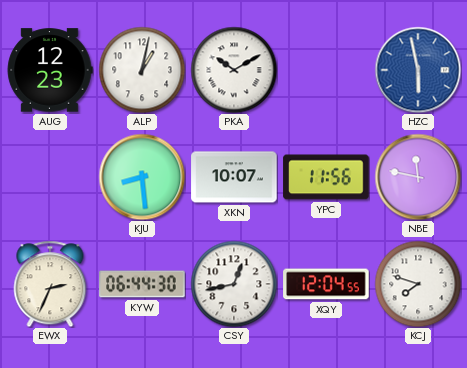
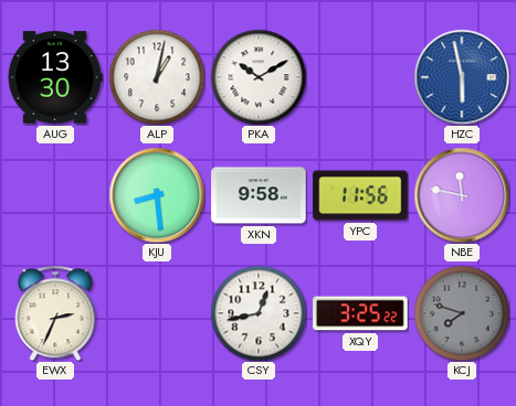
AUG: 12:23 -> 13:30
XKN: 10:07 -> 9:58
KYW: 06:44 -> none
XQY: 12:04 -> 3:25
KCJ dial: white -> grey
